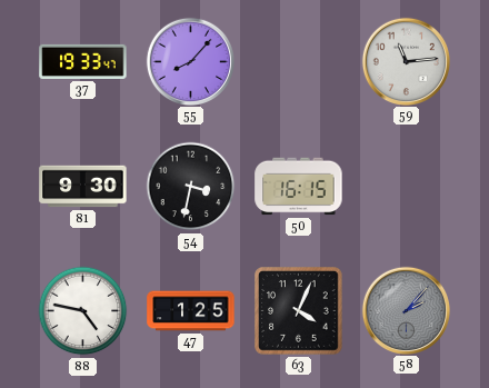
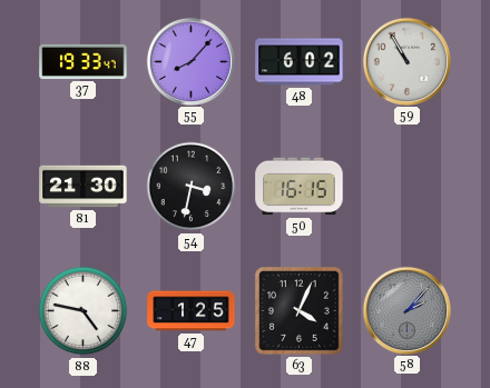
48: none -> 6:02
59: 11:14 -> 10:55
81: 9:30 -> 21:30
